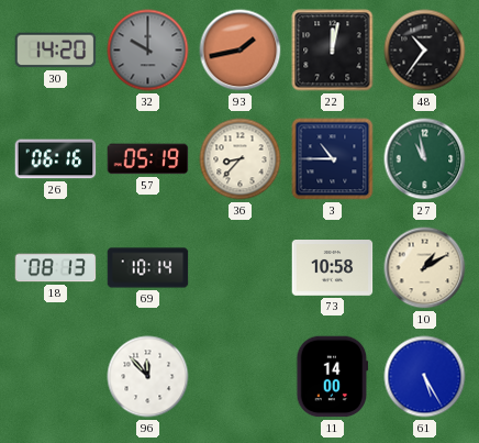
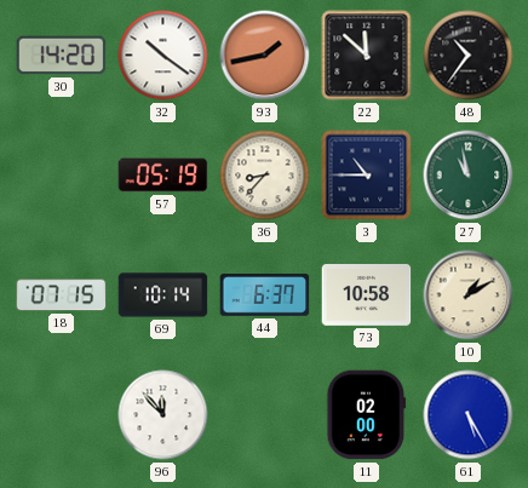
32: 10:00 -> 10:21
32 dial: grey -> white
22: 12:02 -> 11:52
26: 06:16 -> none
18: 08:13 -> 07:15
44: none -> 6:37
11: 14:00 -> 02:00
